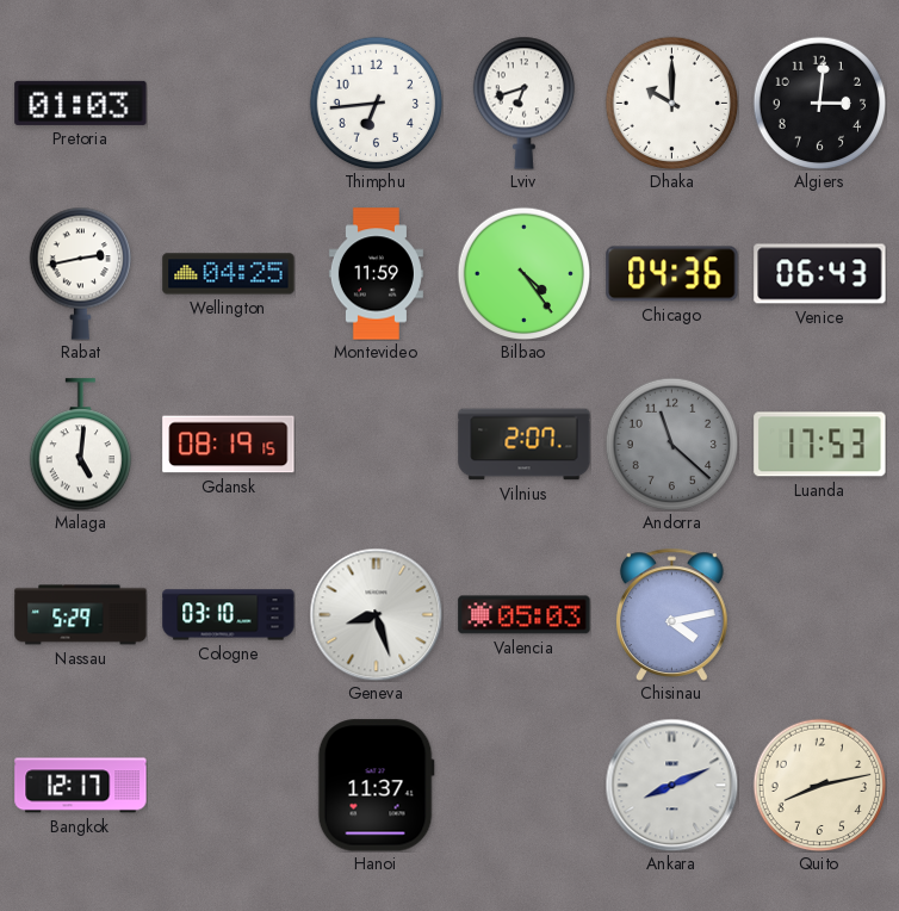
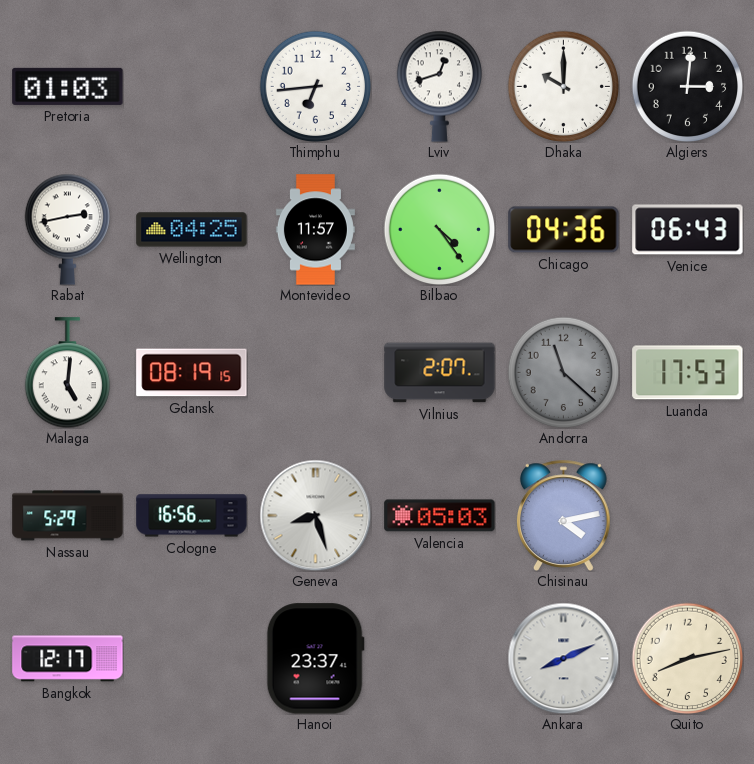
Lviv: 6:42 -> 12:42
Montevideo: 11:59 -> 11:57
Cologne: 03:10 -> 16:56
Hanoi: 11:37 -> 23:37
